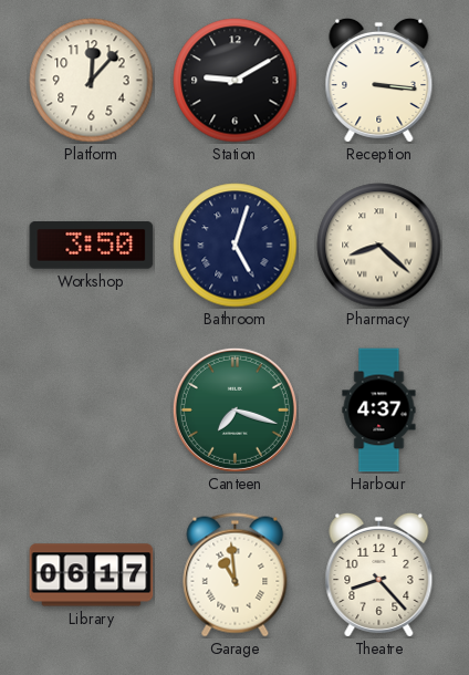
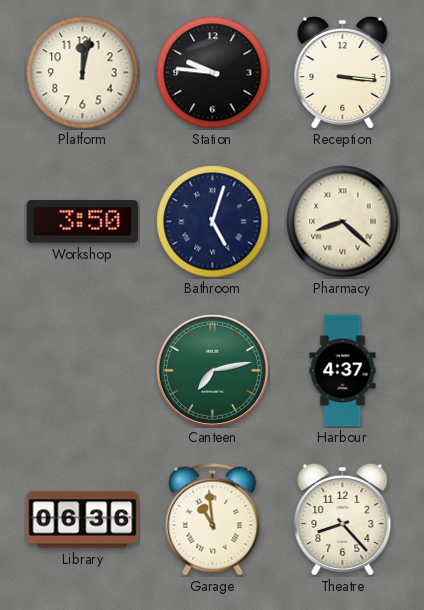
Platform: 12:07 -> 12:02
Station: 9:10 -> 9:46
Canteen: 7:18 -> 7:13
Library: 06:17 -> 06:36
